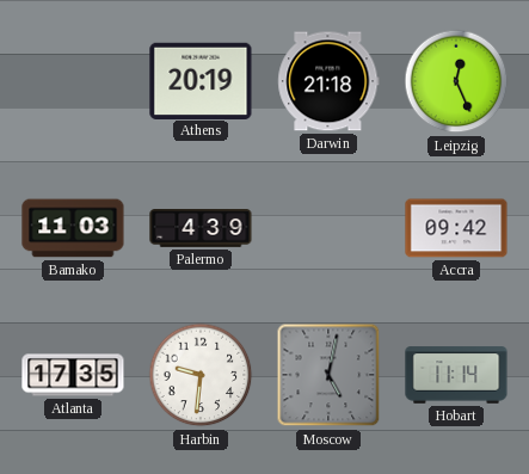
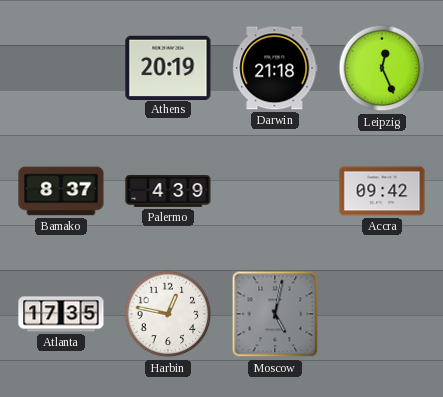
Bamako: 11:03 -> 8:37
Harbin: 9:31 -> 12:47
Hobart: 11:14 -> none
